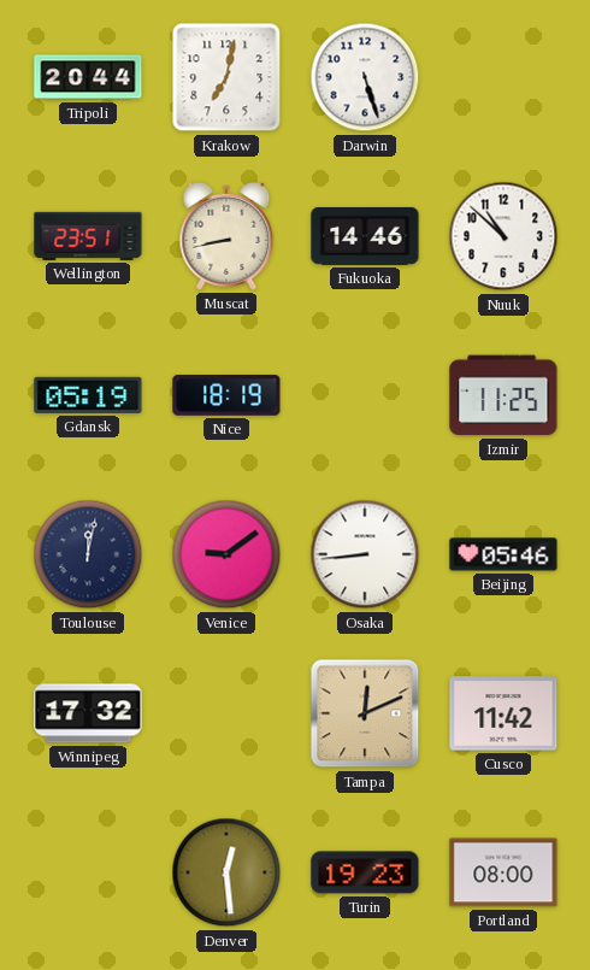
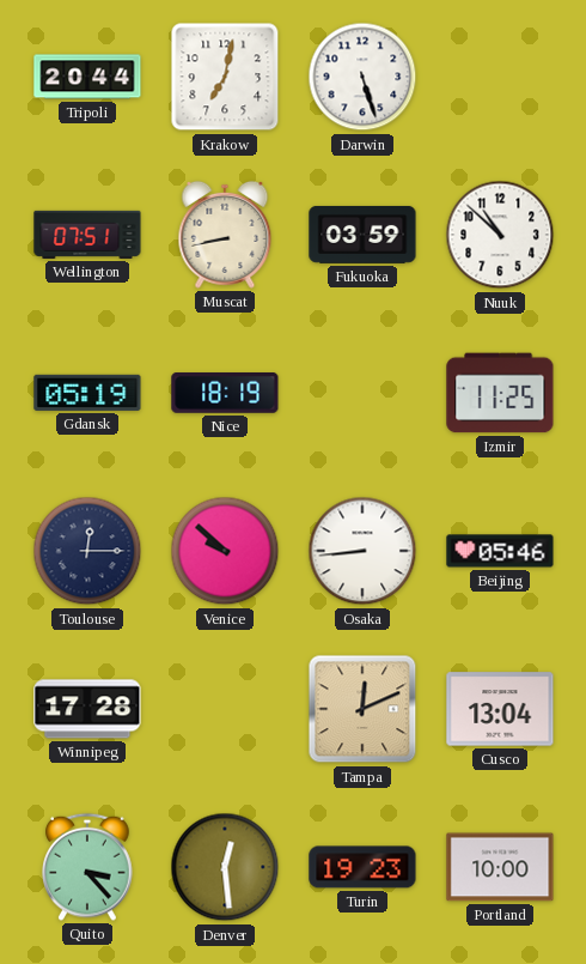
Wellington: 23:51 -> 07:51
Fukuoka: 14:46 -> 03:59
Toulouse: 12:02 -> 12:15
Venice: 9:09 -> 9:52
Winnipeg: 17:32 -> 17:28
Cusco: 11:42 -> 13:04
Quito: none -> 3:23
Portland: 08:00 -> 10:00
